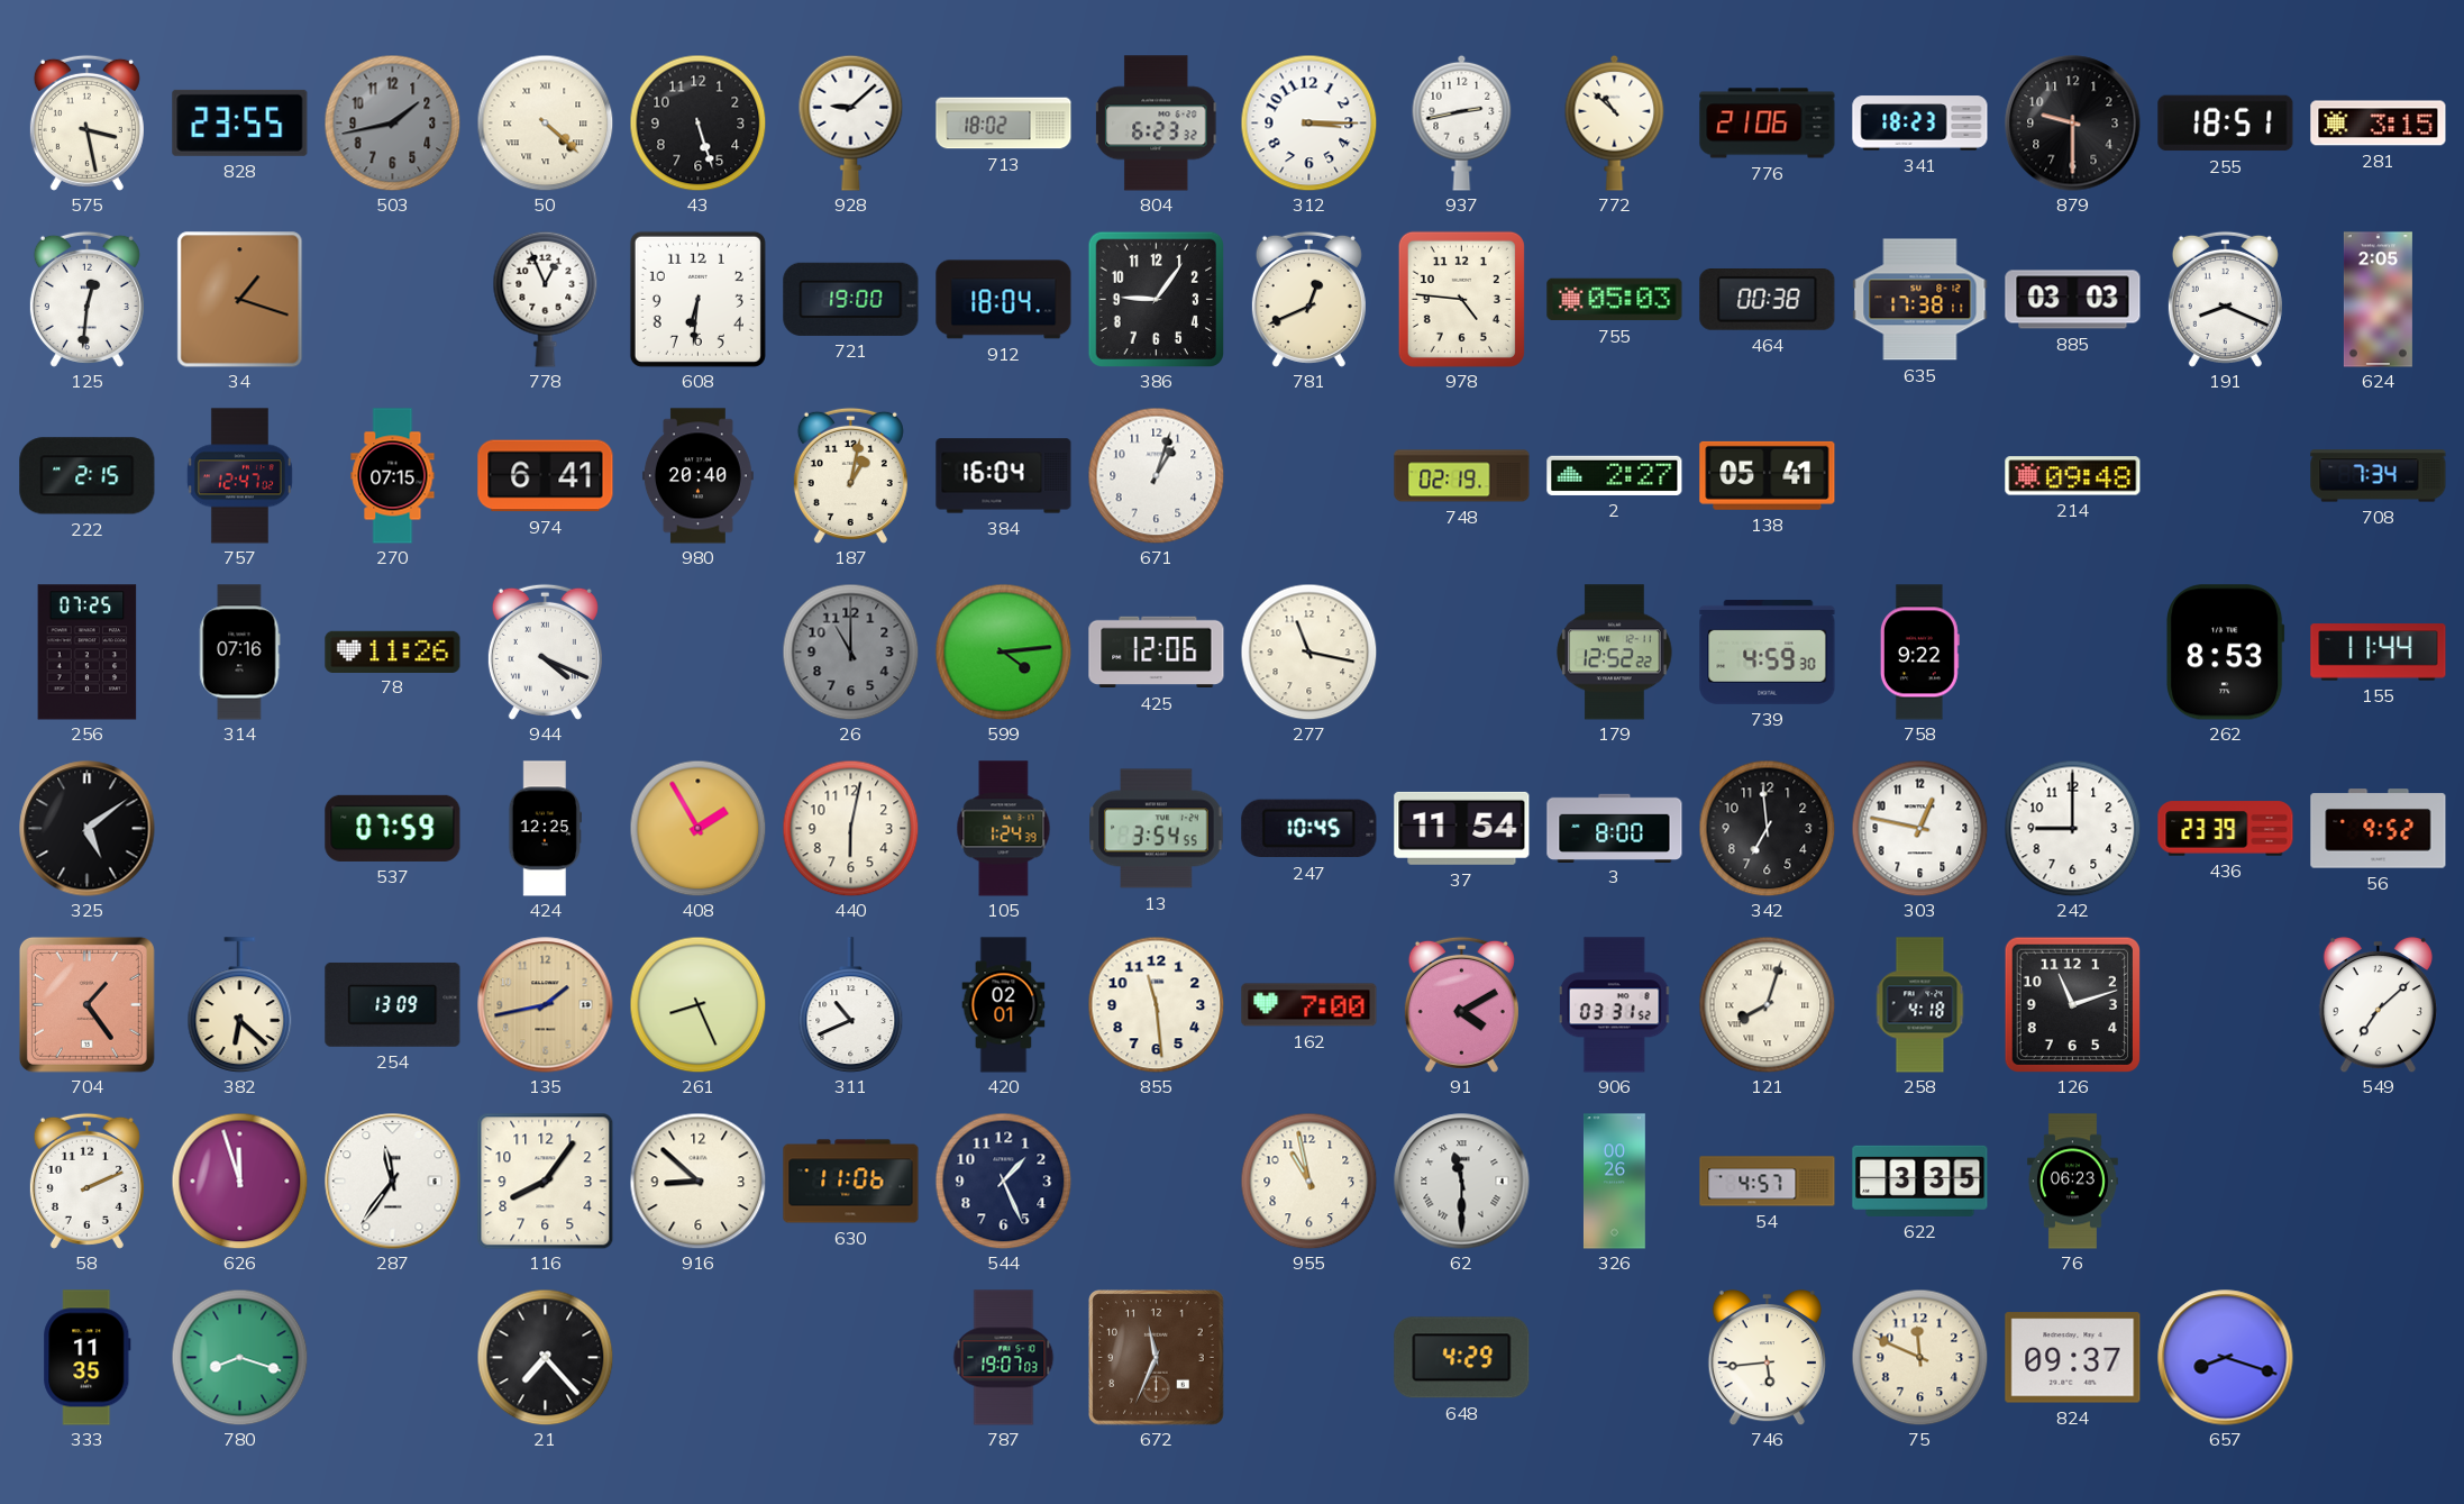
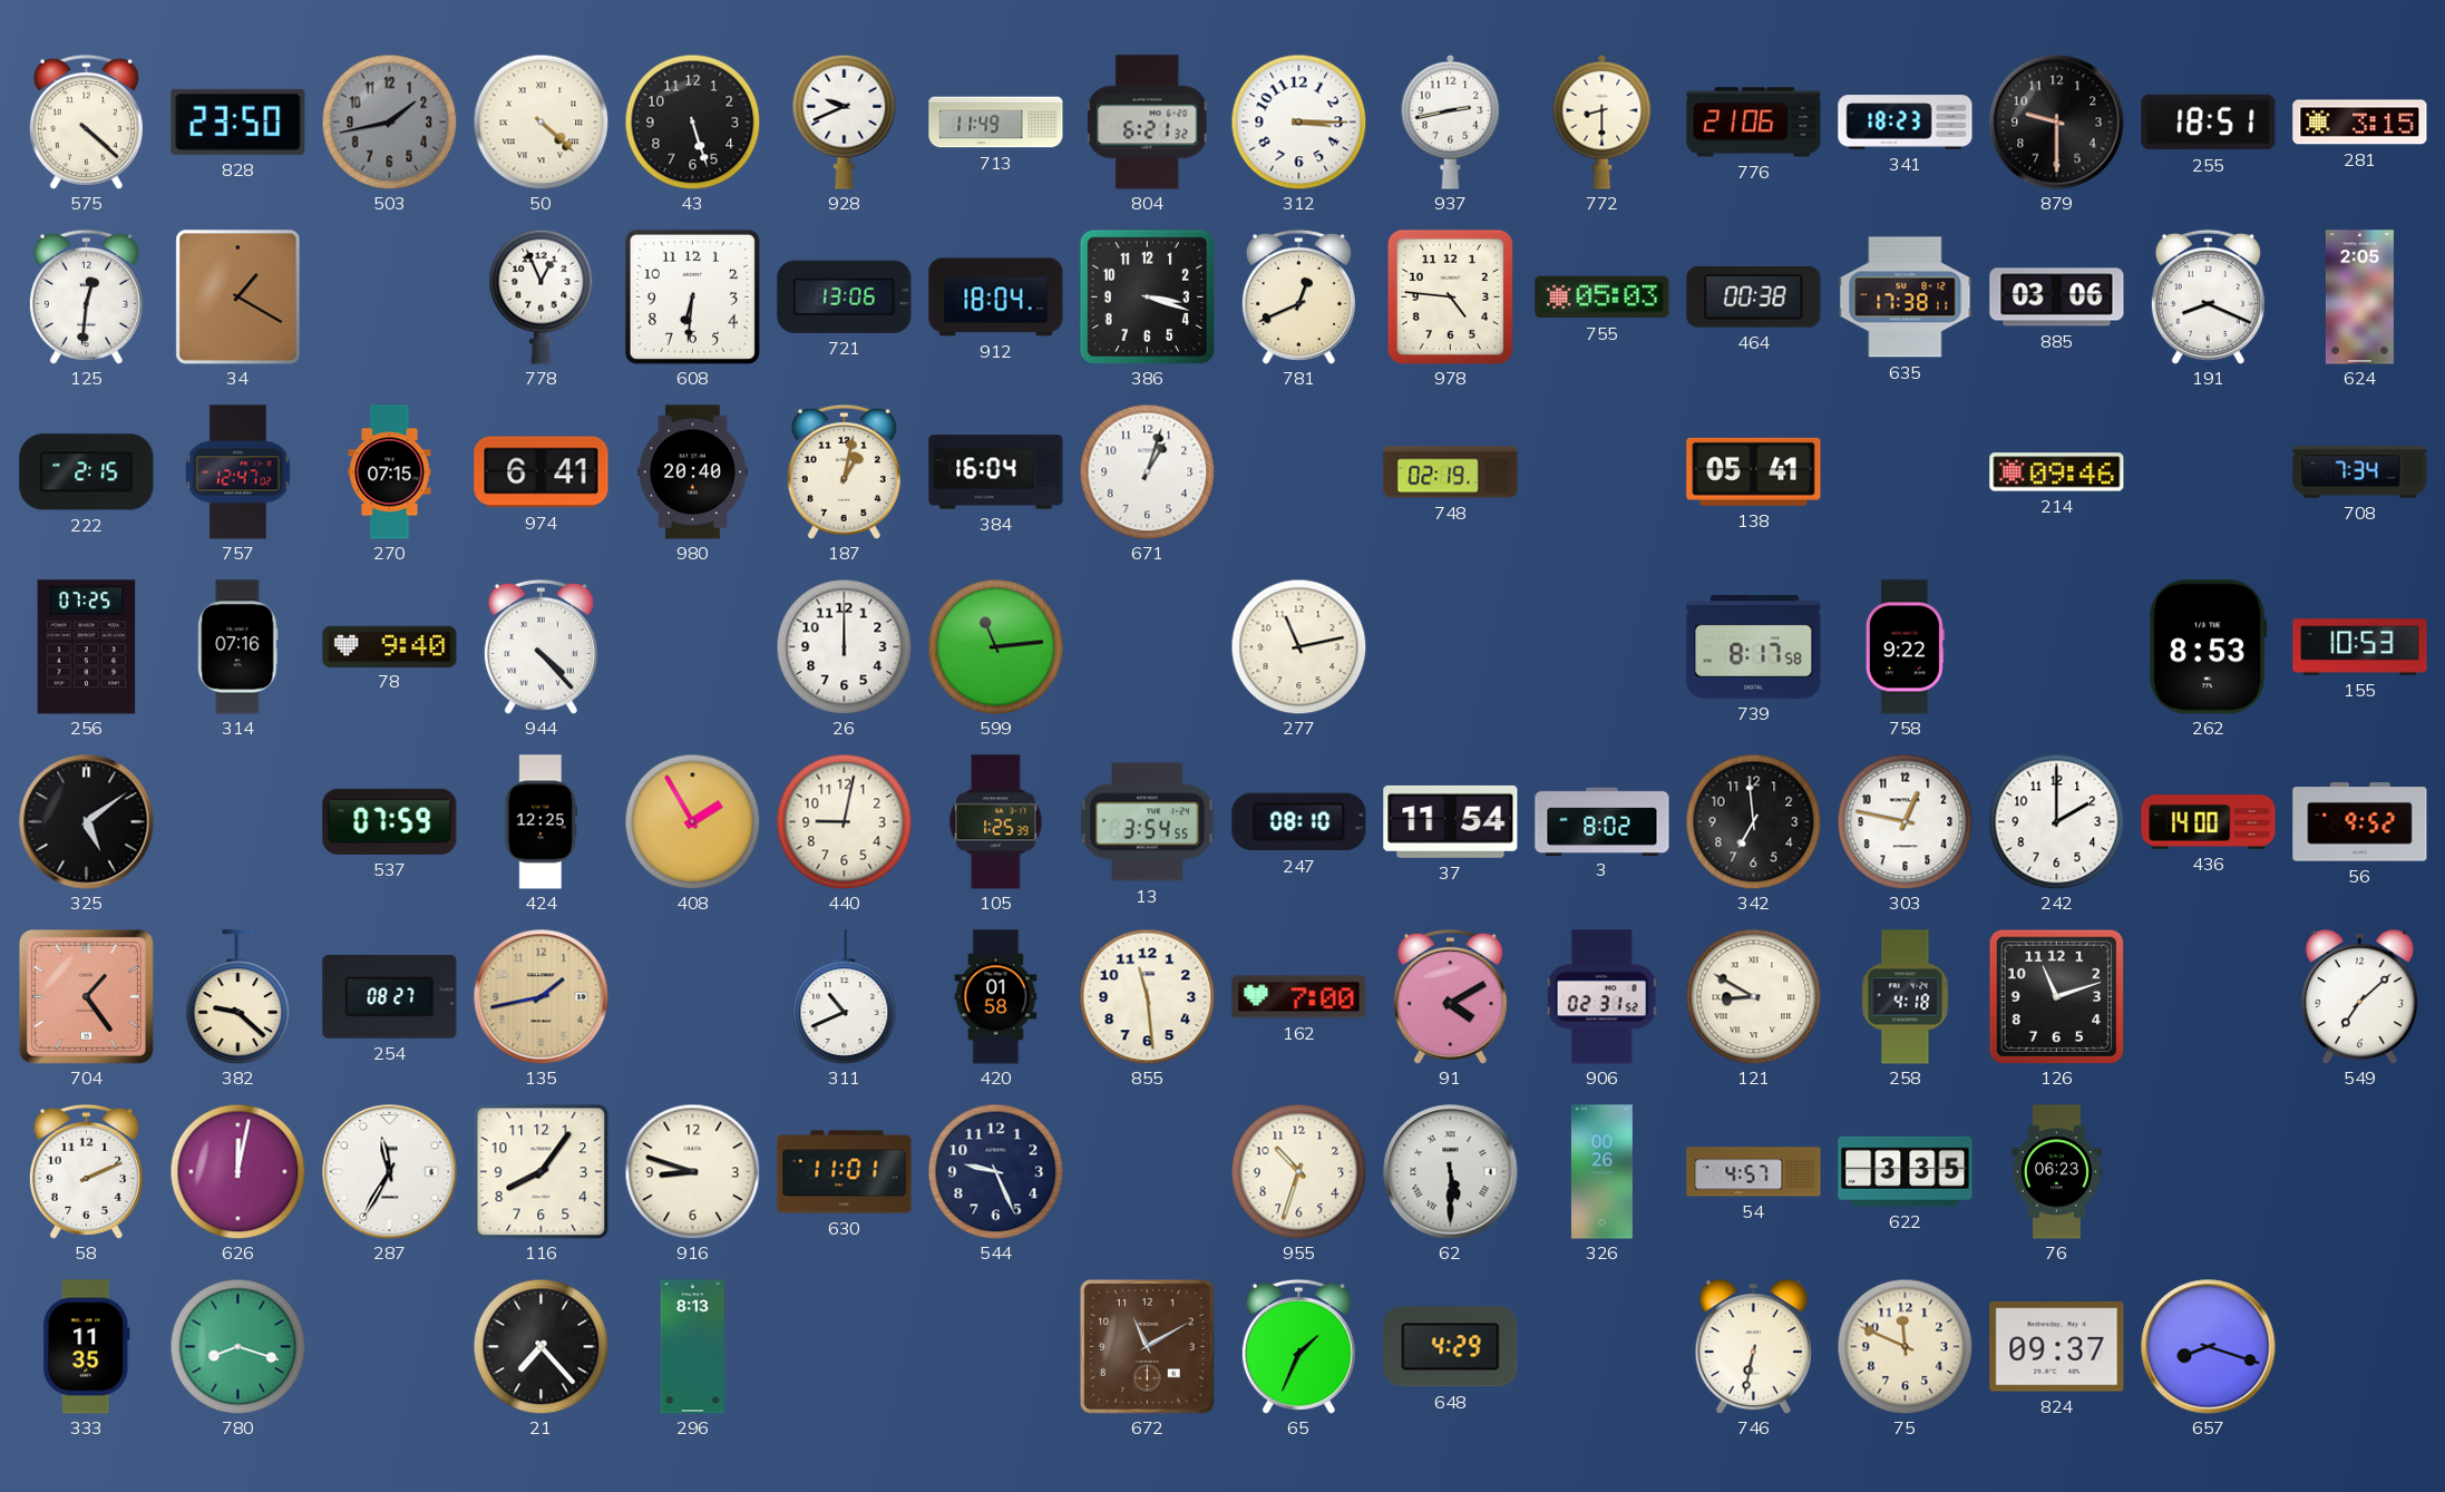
575: 3:28 -> 4:22
828: 23:55 -> 23:50
928: 9:08 -> 9:41
713: 18:02 -> 11:49
804: 6:23 -> 6:21
772: 10:52 -> 8:30
34: 1:18 -> 1:20
721: 19:00 -> 13:06
386: 9:06 -> 3:18
885: 03:03 -> 03:06
2: 2:27 -> none
214: 09:48 -> 09:46
78: 11:26 -> 9:40
944: 4:19 -> 4:23
26: 11:00 -> 12:00
26 dial: grey -> white
599: 4:14 -> 11:14
425: 12:06 -> none
277: 11:17 -> 11:13
179: 12:52 -> none
739: 4:59 -> 8:17
155: 11:44 -> 10:53
440: 6:02 -> 9:02
105: 1:24 -> 1:25
247: 10:45 -> 08:10
3: 8:00 -> 8:02
242: 9:00 -> 2:00
436: 23:39 -> 14:00
382: 6:22 -> 9:22
254: 13:09 -> 08:27
261: 8:26 -> none
420: 02:01 -> 01:58
906: 03:31 -> 02:31
121: 8:03 -> 8:50
626: 11:57 -> 12:02
287: 11:36 -> 11:35
916: 8:52 -> 8:48
630: 11:06 -> 11:01
544: 1:26 -> 9:26
955: 10:58 -> 10:33
62: 11:30 -> 5:30
296: none -> 8:13
787: 19:07 -> none
672: 11:34 -> 11:10
65: none -> 1:34
746: 5:44 -> 6:32
